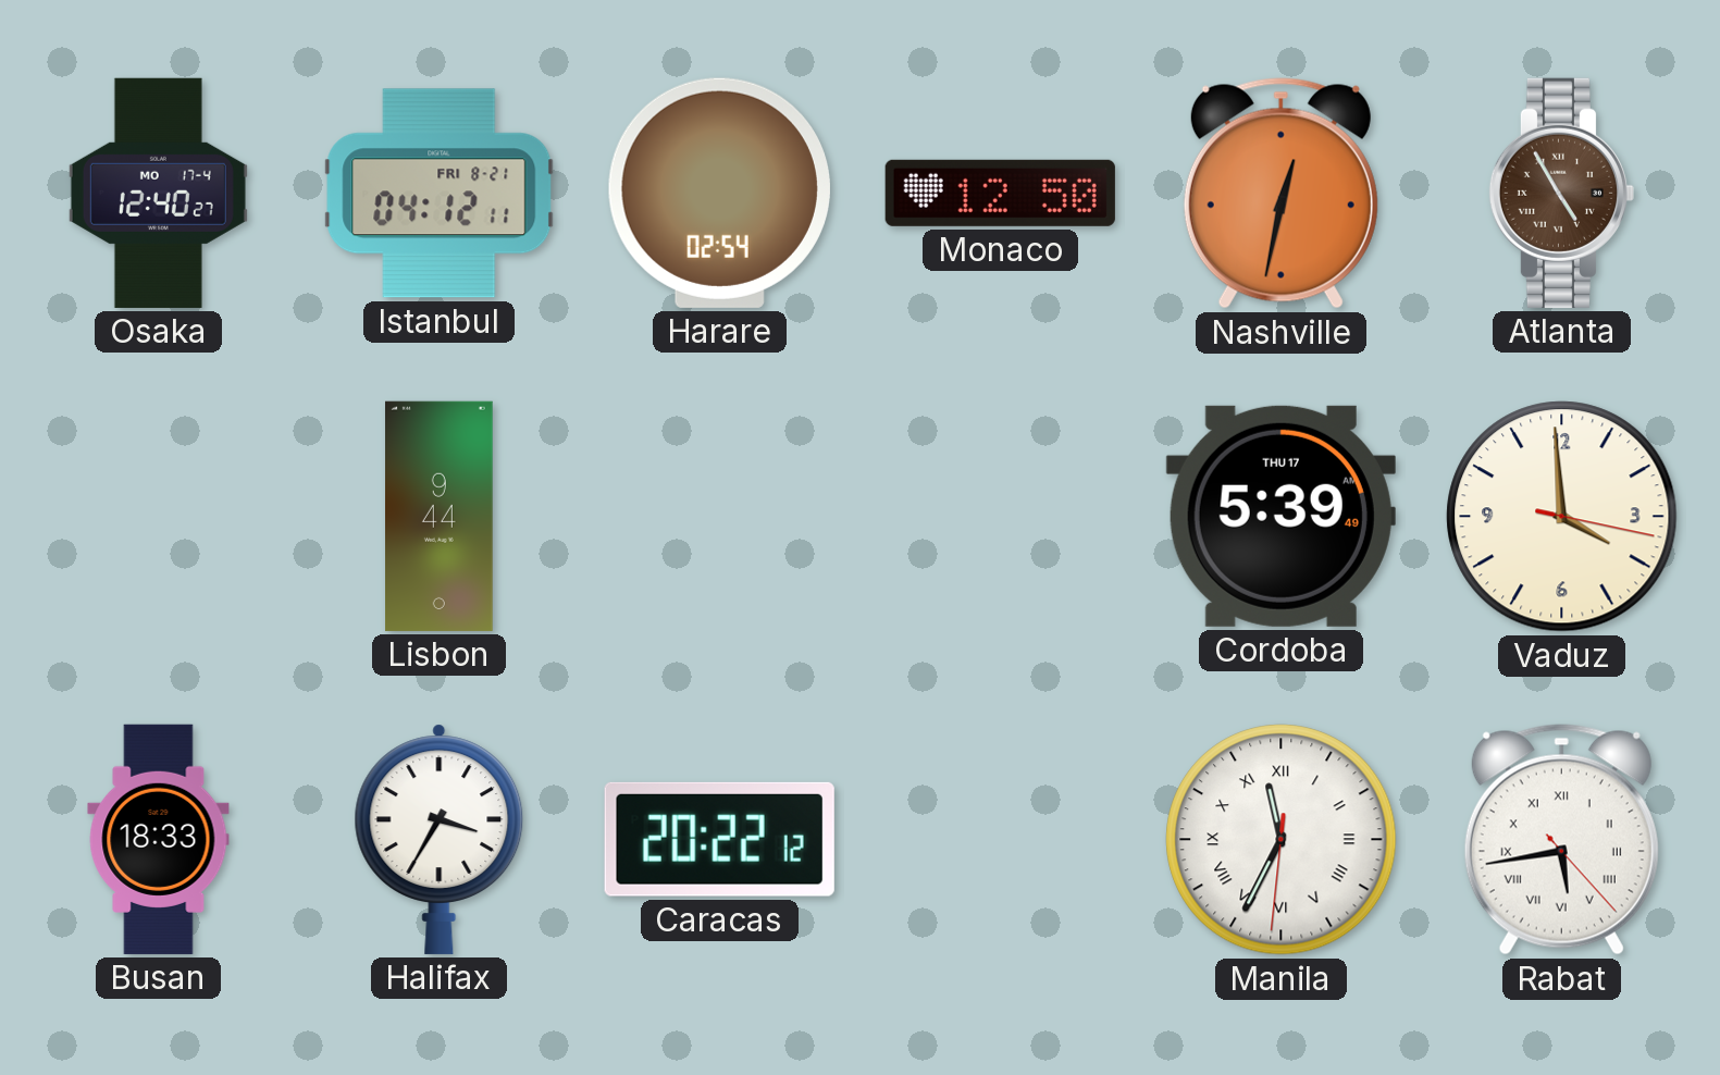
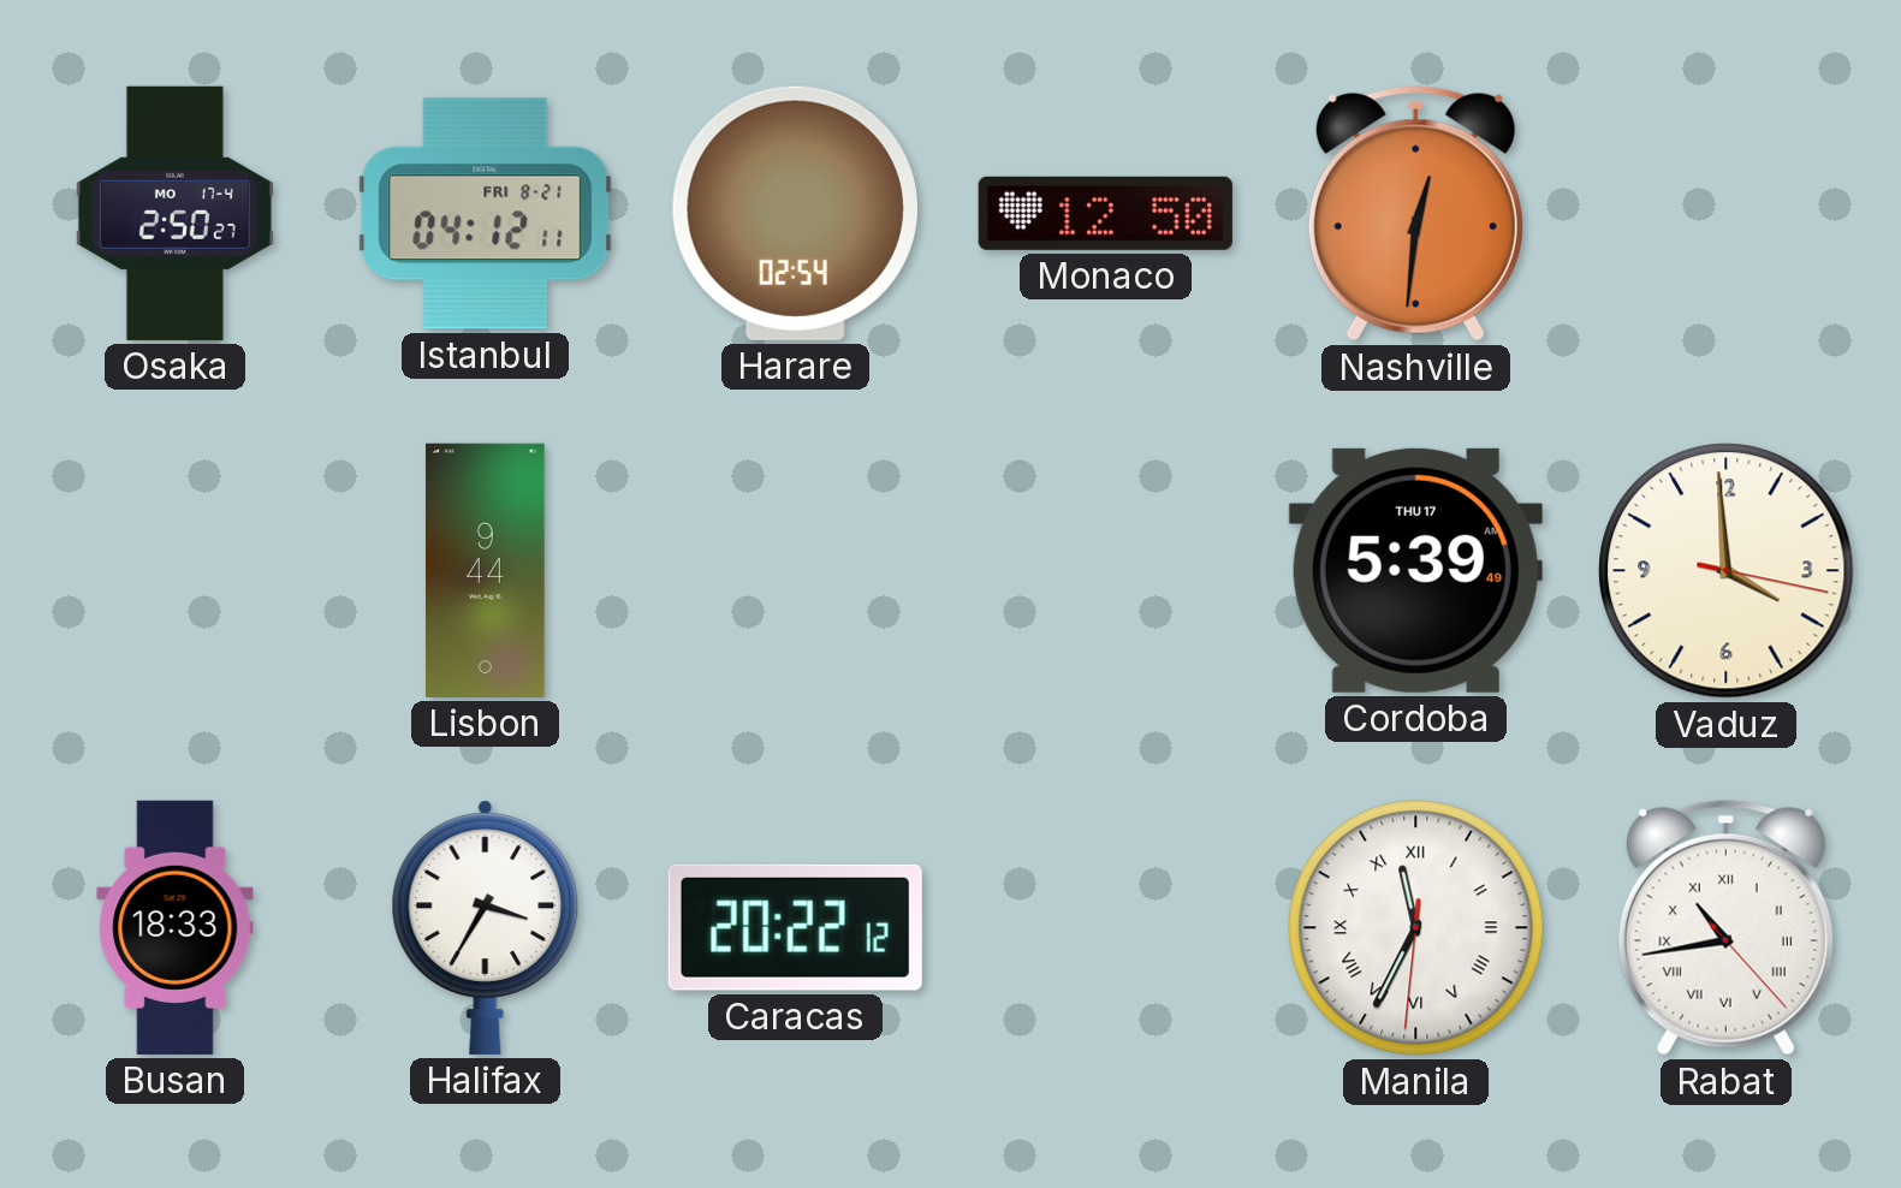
Osaka: 12:40 -> 2:50
Nashville: 12:32 -> 12:31
Atlanta: 4:55 -> none
Rabat: 5:43 -> 10:43
